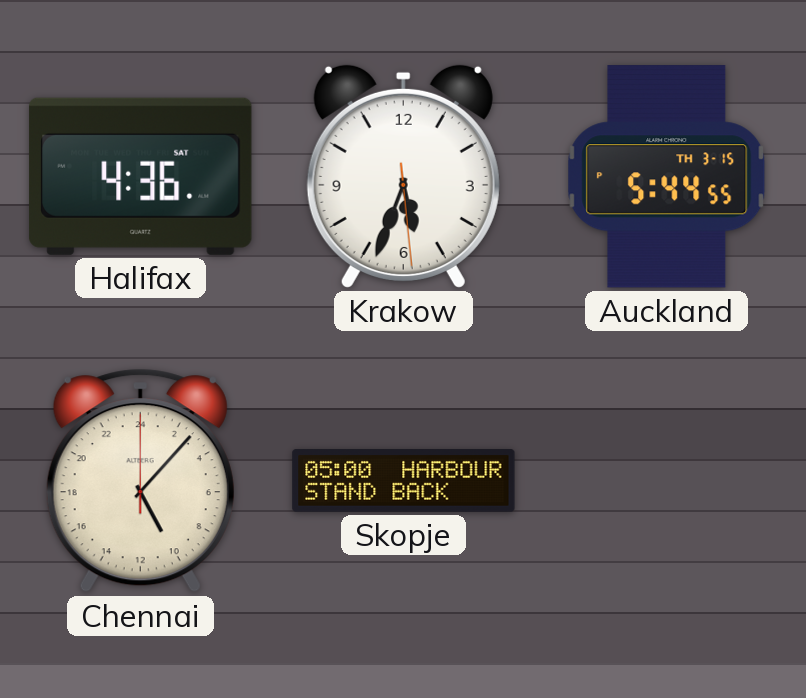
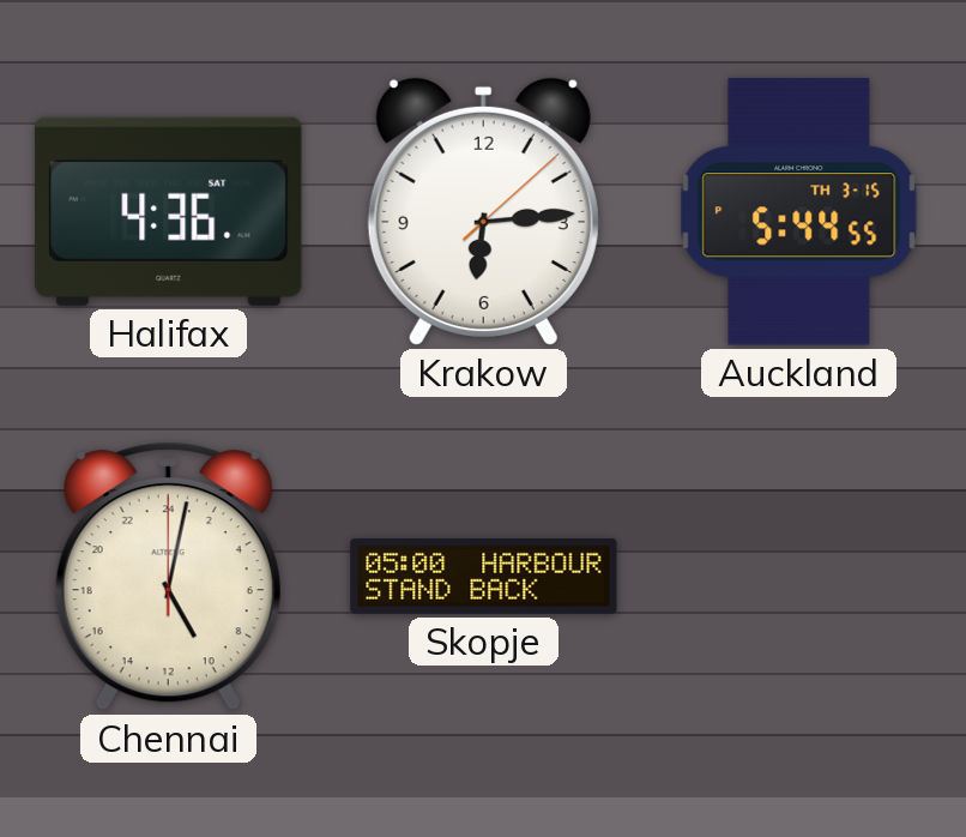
Krakow: 5:33 -> 6:14
Chennai: 10:07 -> 10:02
